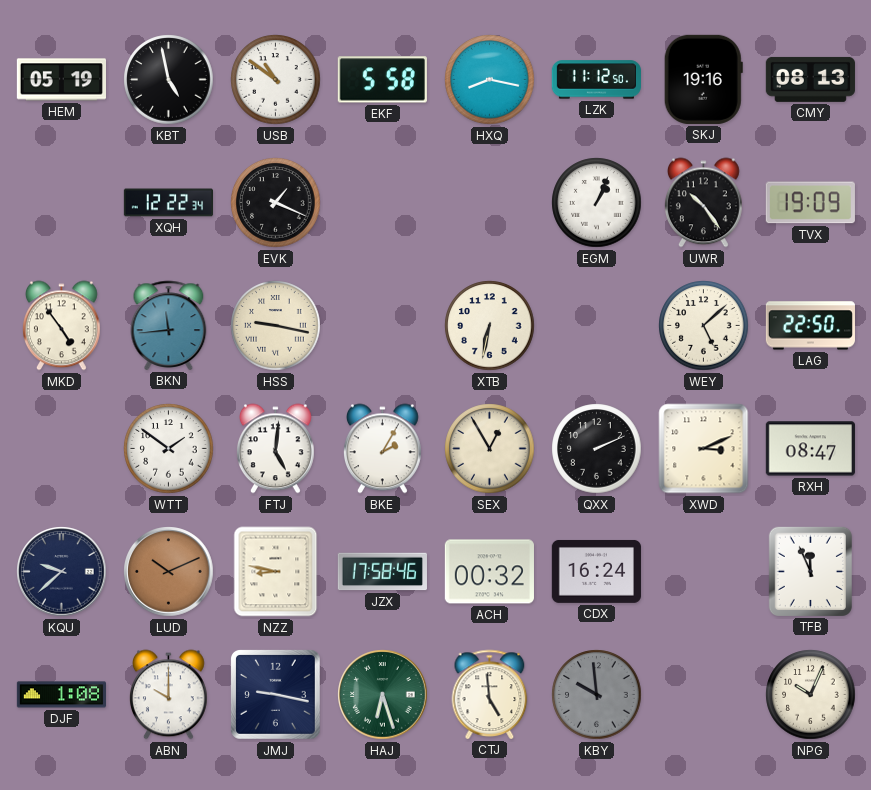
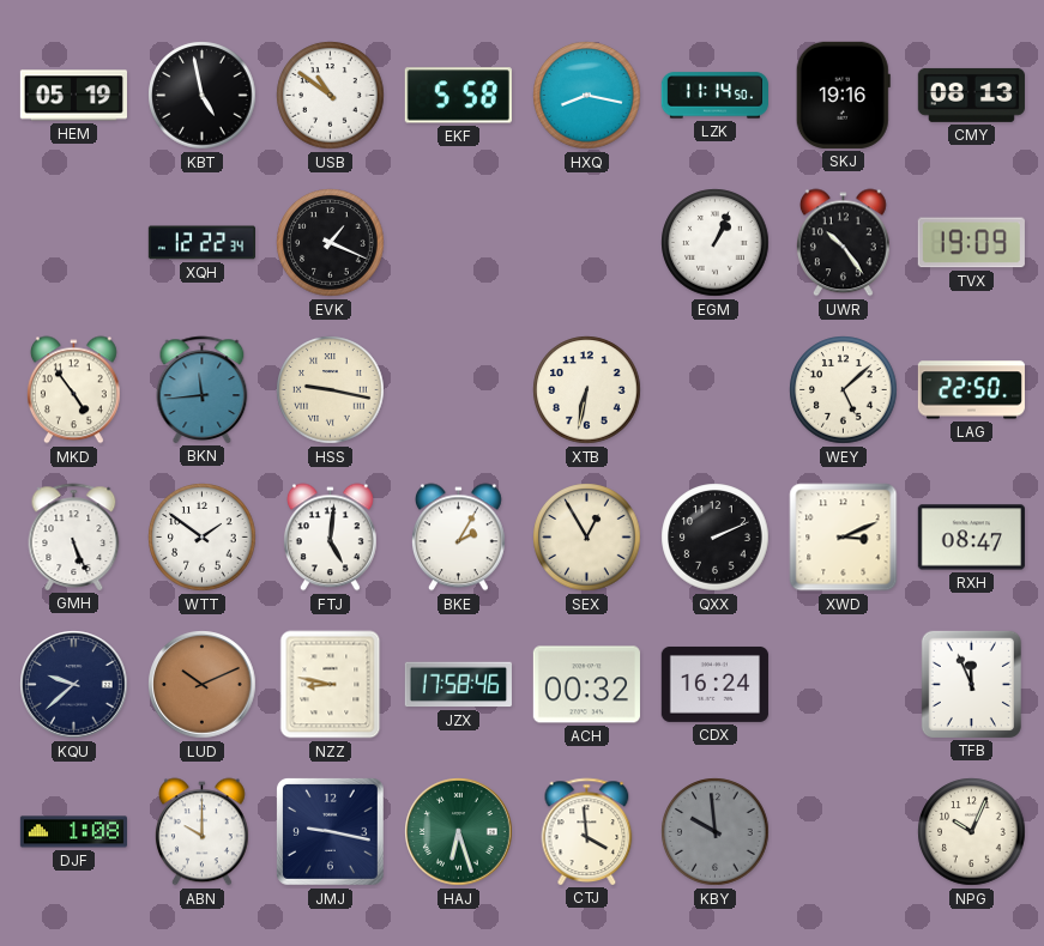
LZK: 11:12 -> 11:14
GMH: none -> 5:26
CTJ: 4:59 -> 3:59
